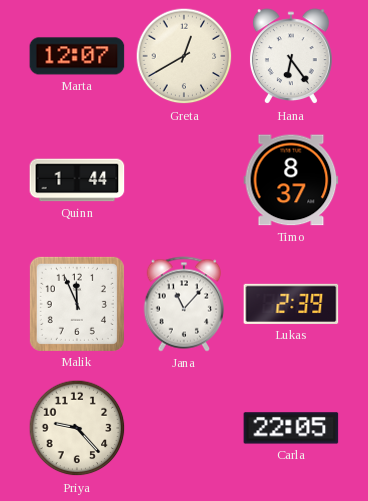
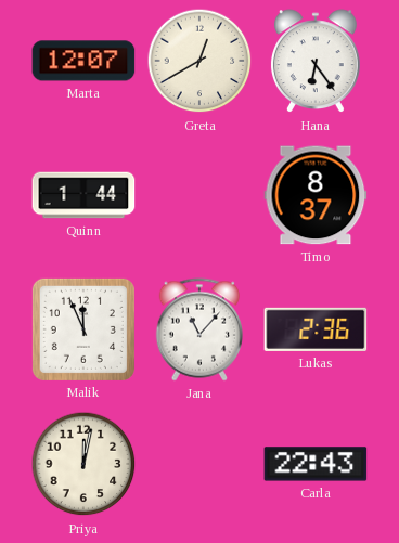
Lukas: 2:39 -> 2:36
Priya: 9:23 -> 12:02
Carla: 22:05 -> 22:43
